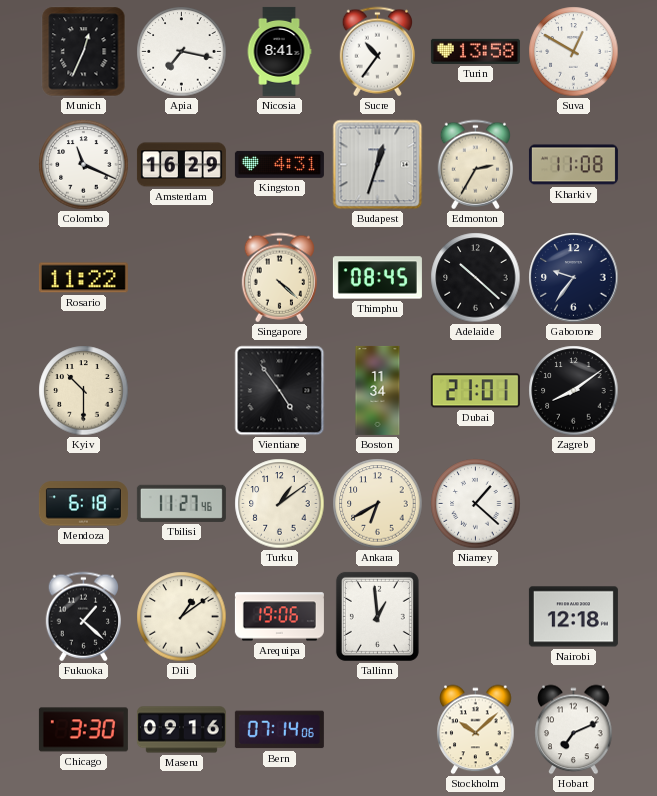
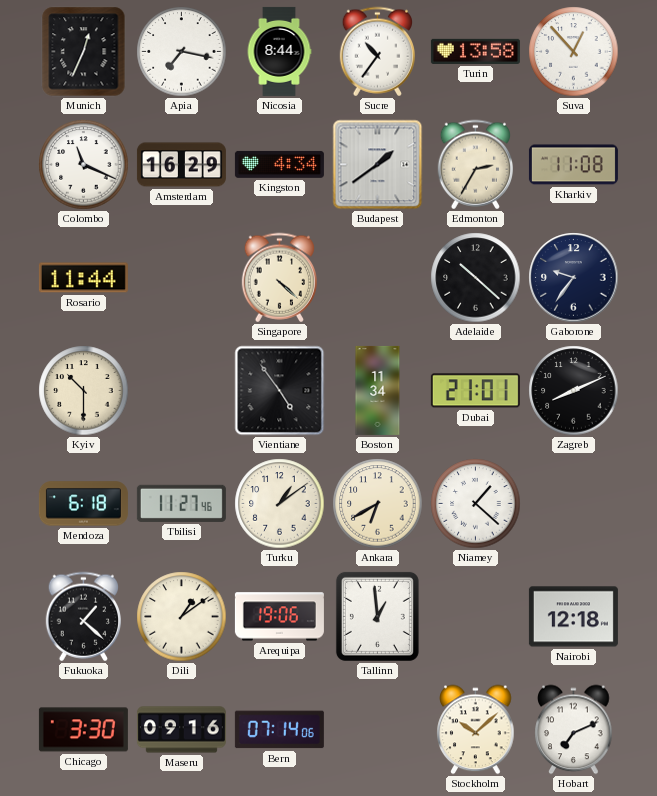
Nicosia: 8:41 -> 8:44
Suva: 12:50 -> 12:53
Kingston: 4:31 -> 4:34
Budapest: 12:33 -> 1:39
Rosario: 11:22 -> 11:44
Thimphu: 08:45 -> none
Zagreb: 8:09 -> 8:11
